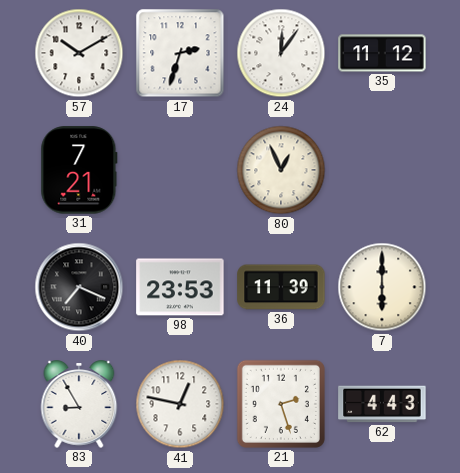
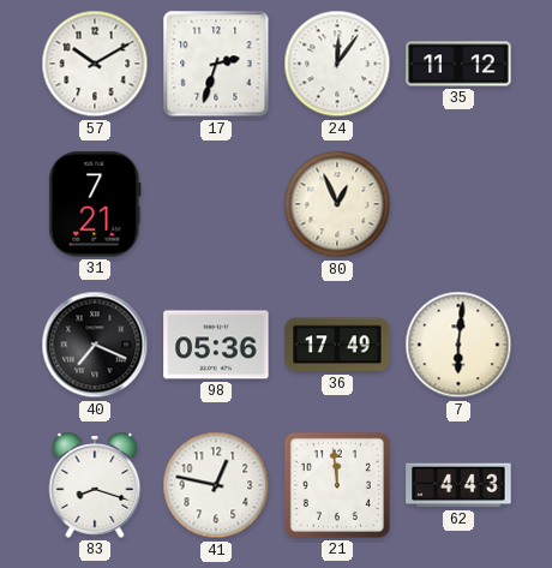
98: 23:53 -> 05:36
36: 11:39 -> 17:49
7: 6:00 -> 6:01
83: 8:55 -> 8:18
21: 2:27 -> 11:59
